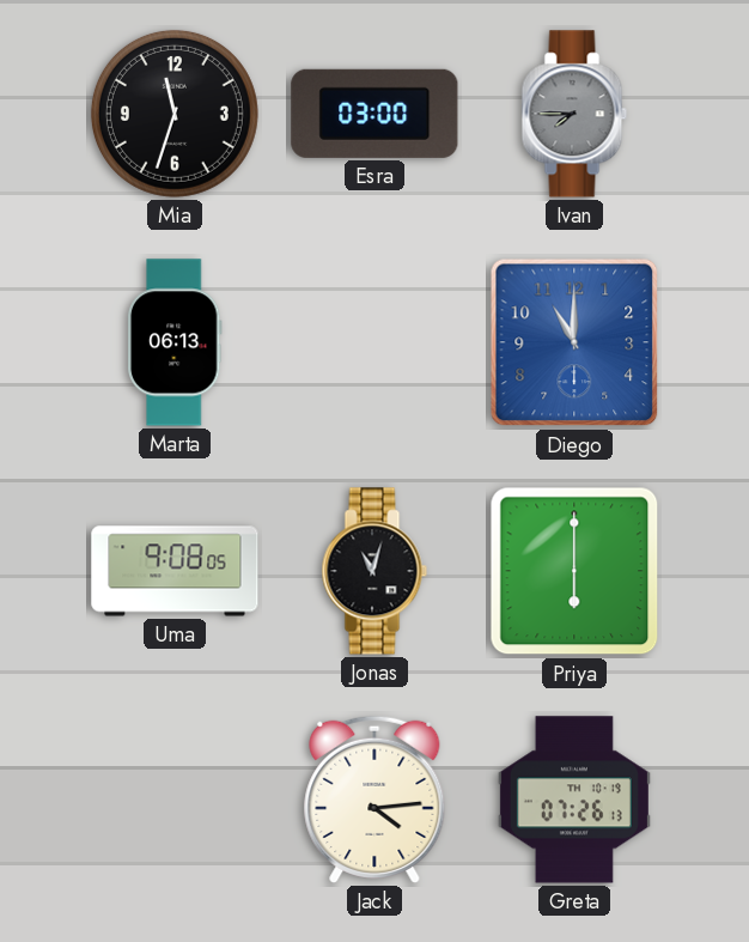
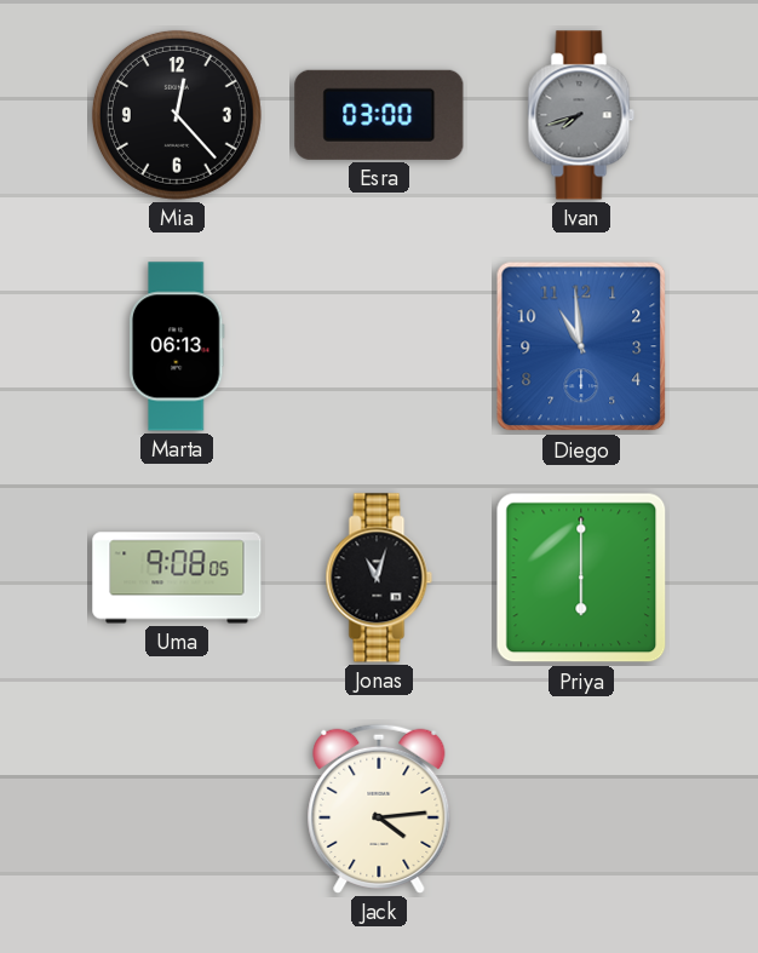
Mia: 11:33 -> 12:23
Ivan: 7:45 -> 7:42
Diego: 11:00 -> 10:59
Greta: 07:26 -> none
